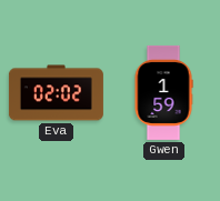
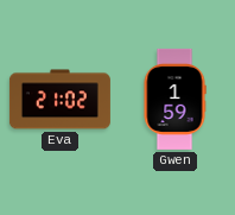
Eva: 02:02 -> 21:02
